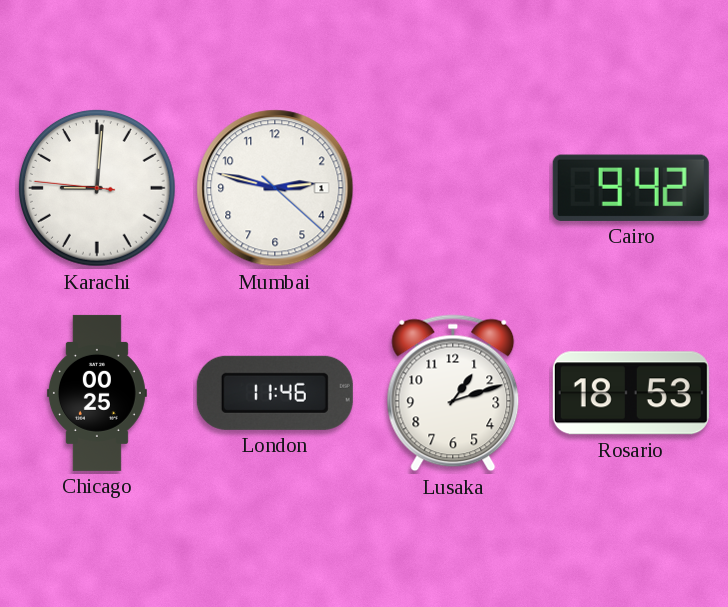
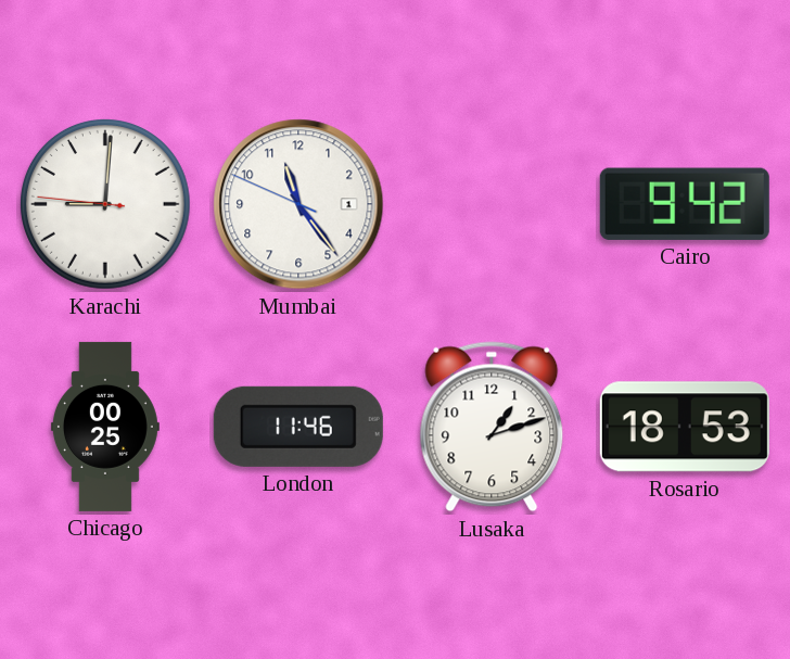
Mumbai: 2:47 -> 11:23
